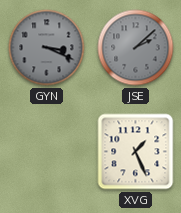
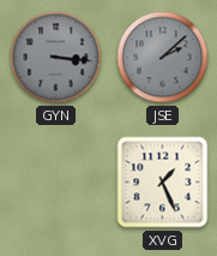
GYN: 3:19 -> 3:16
